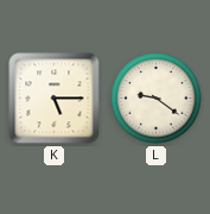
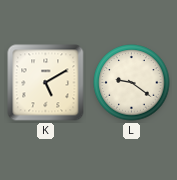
K: 5:15 -> 5:10
